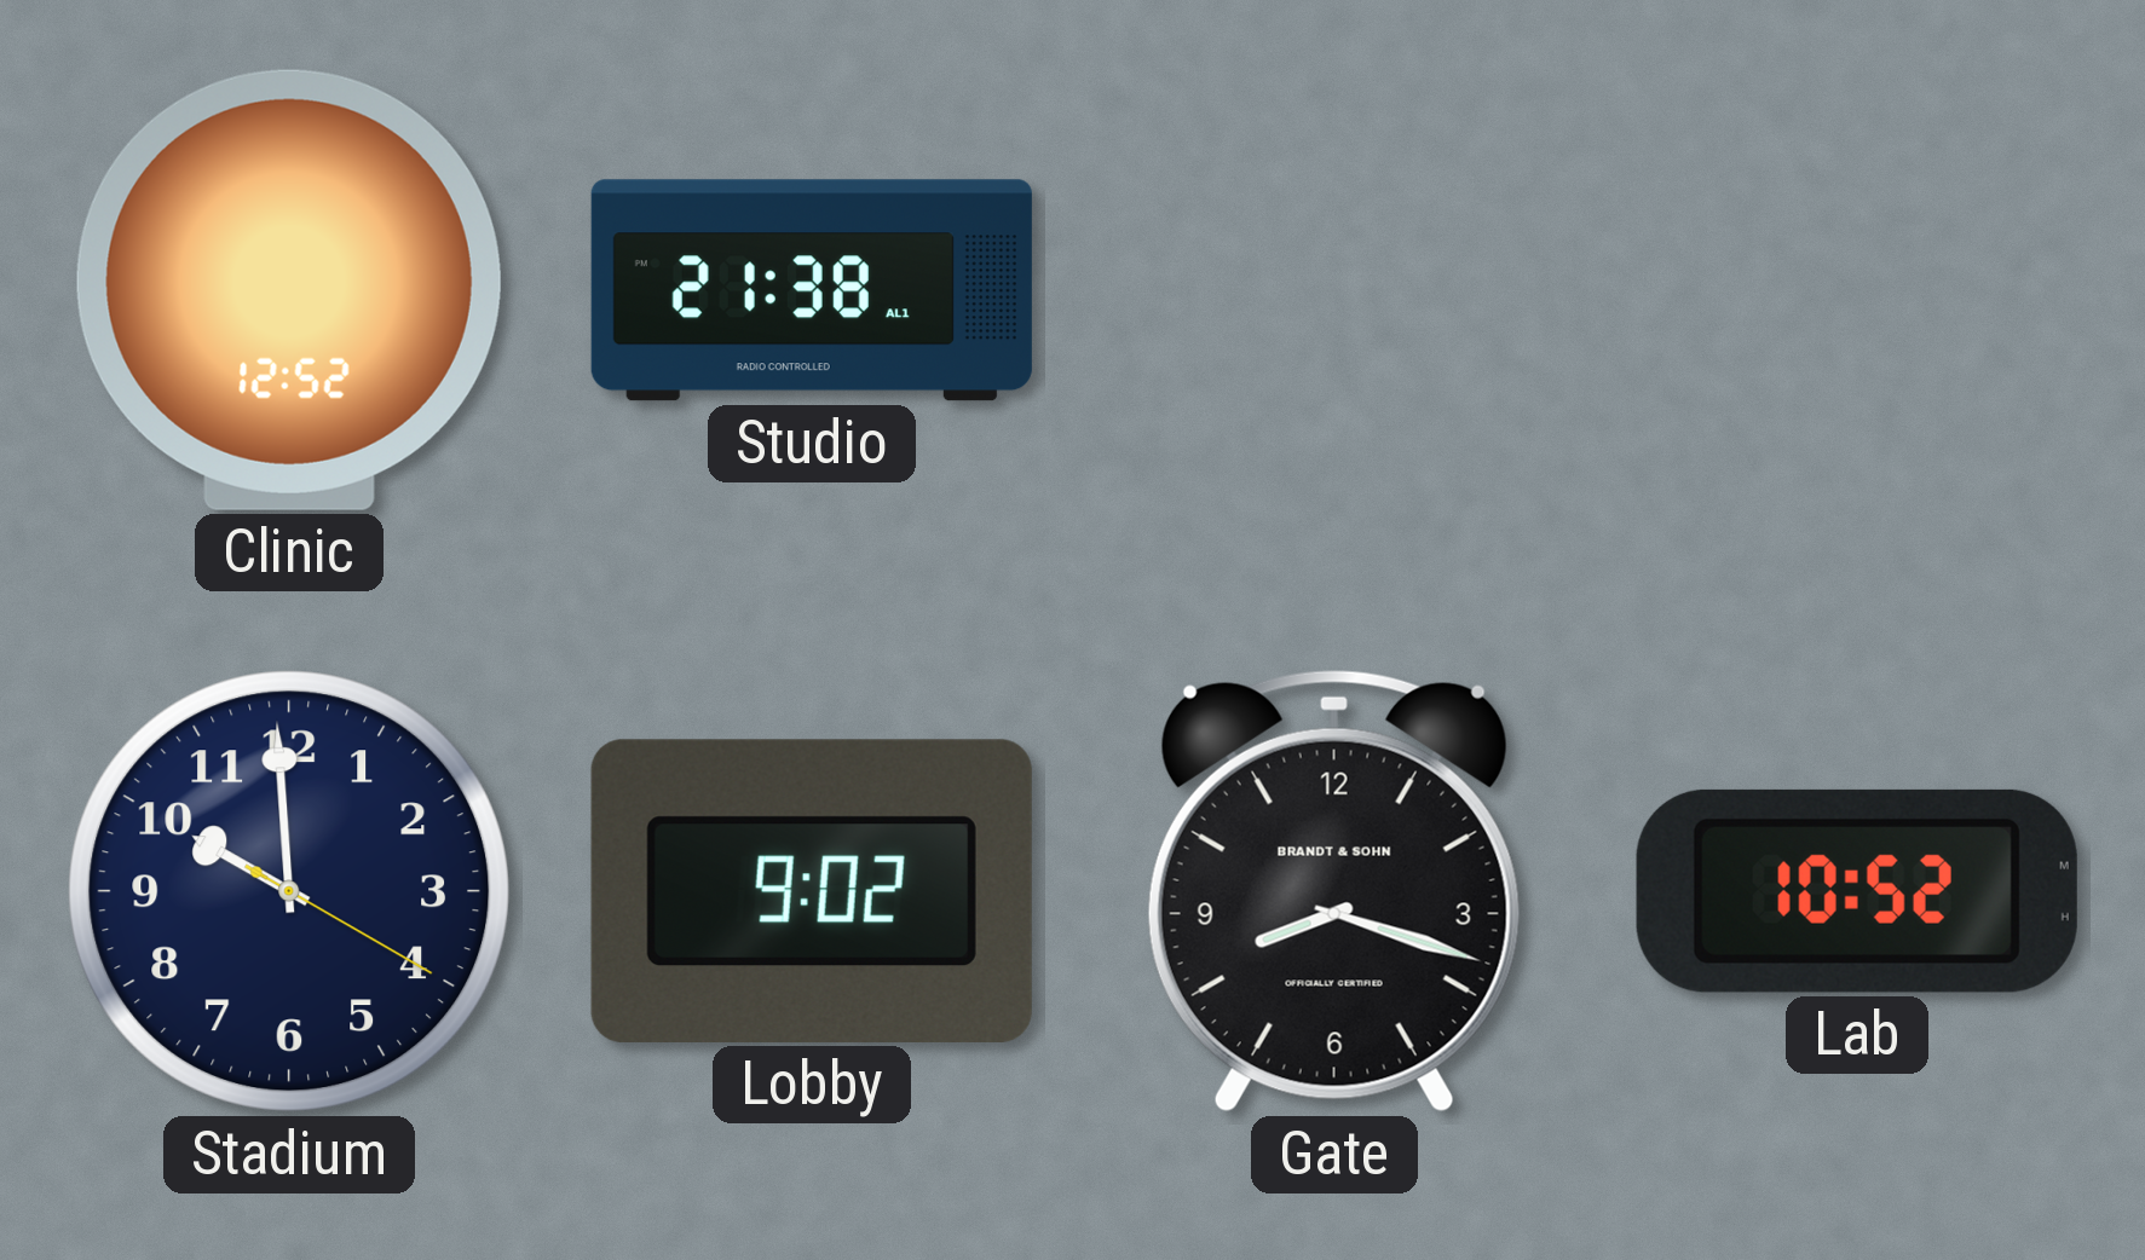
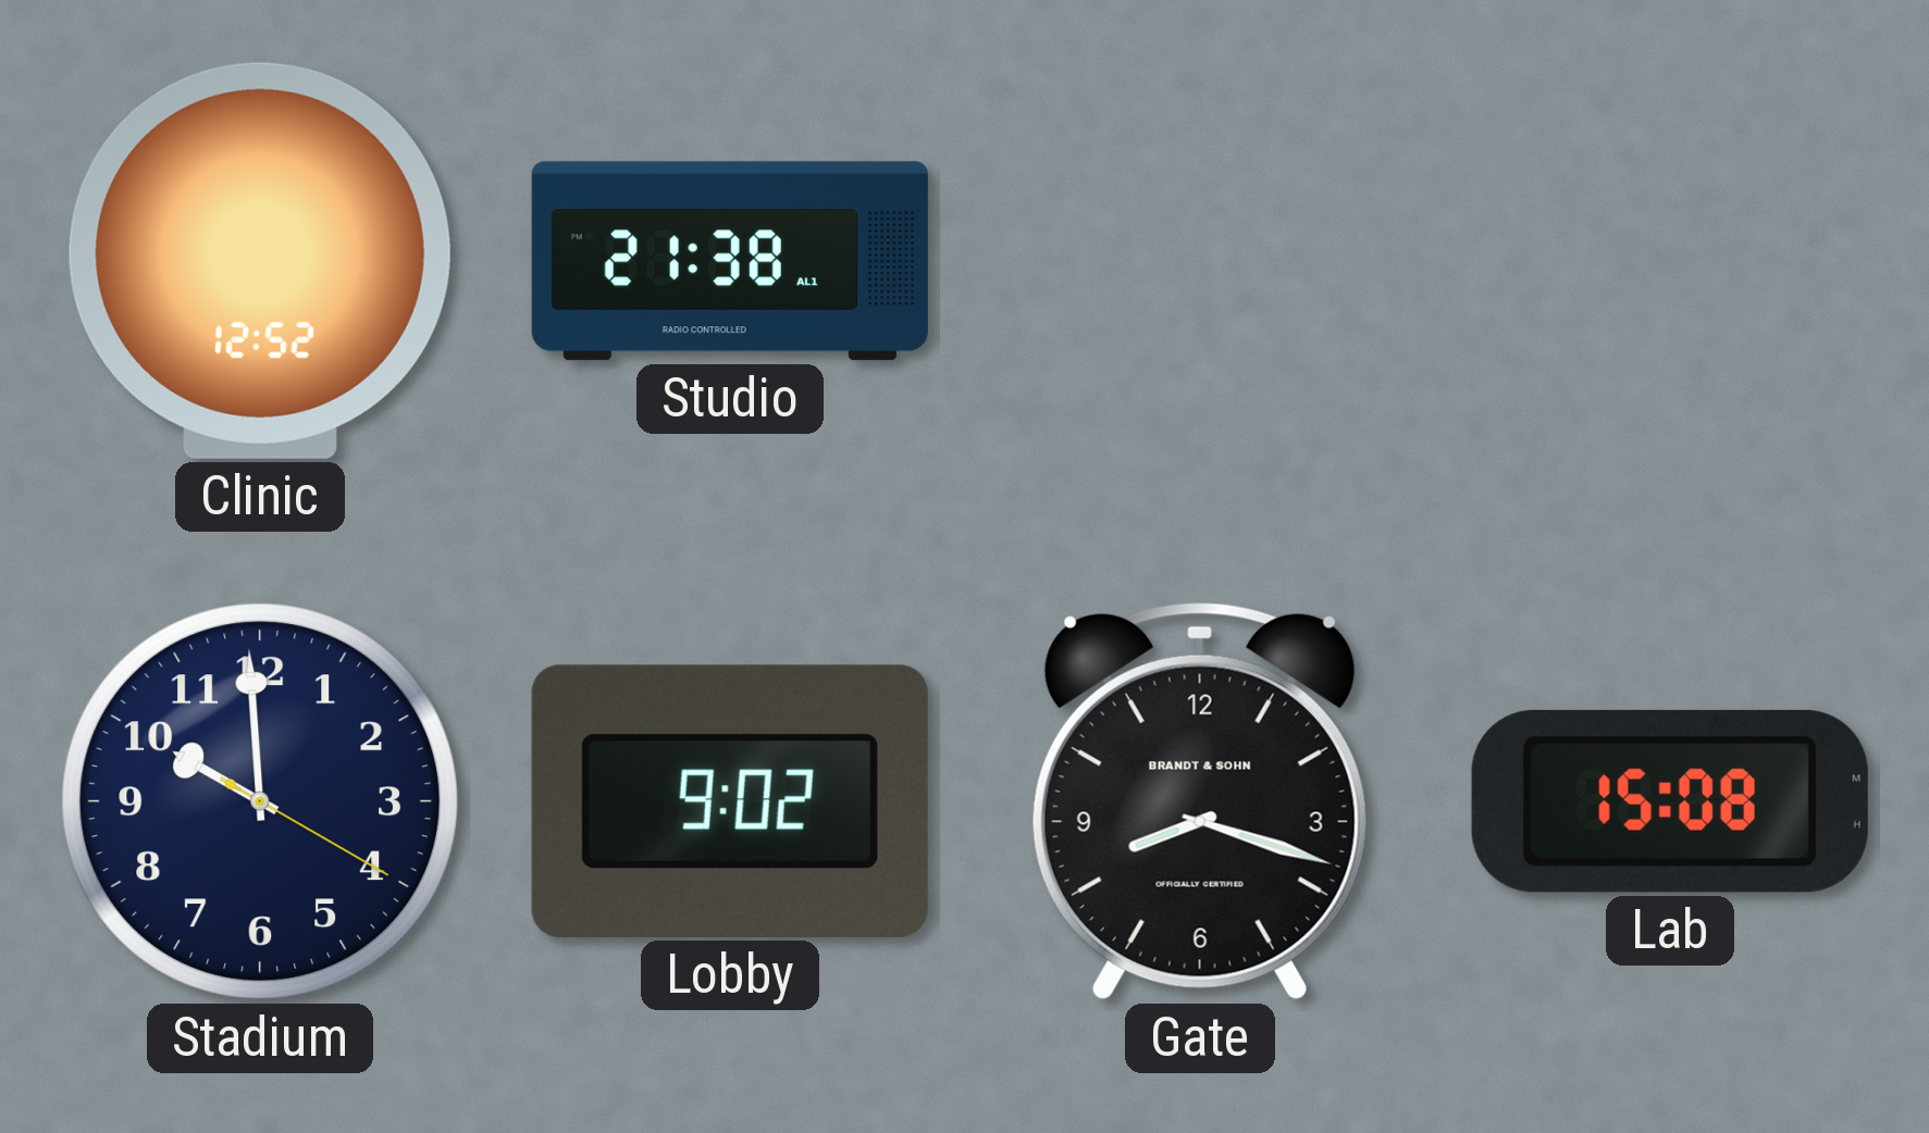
Lab: 10:52 -> 15:08
